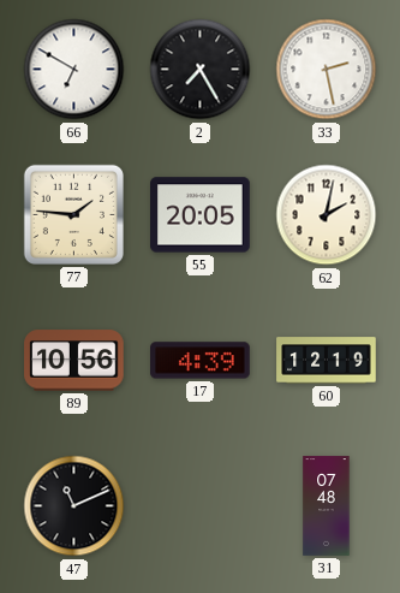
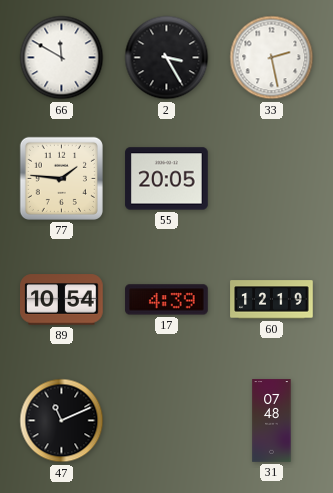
66: 6:50 -> 11:50
2: 7:25 -> 3:25
62: 2:02 -> none
89: 10:56 -> 10:54
